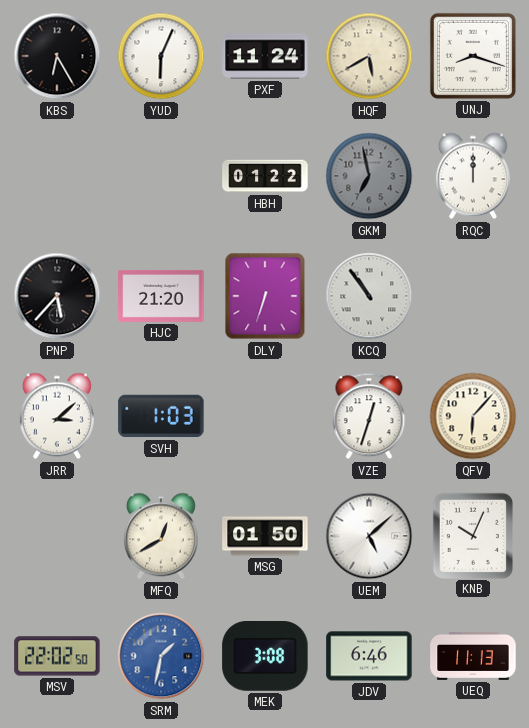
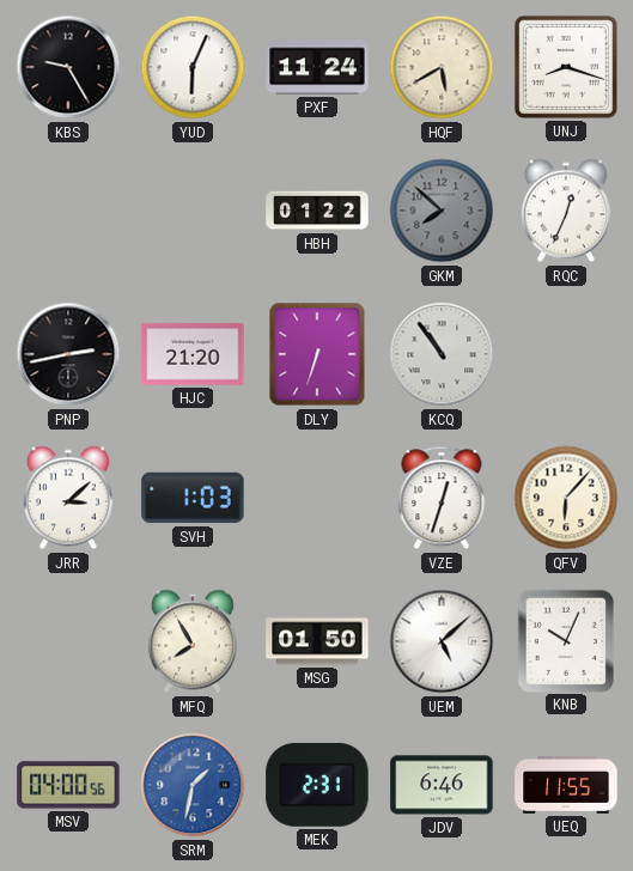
KBS: 6:25 -> 9:25
GKM: 6:58 -> 7:52
RQC: 12:00 -> 12:34
PNP: 5:37 -> 2:43
MFQ: 12:40 -> 7:55
MSV: 22:02 -> 04:00
MEK: 3:08 -> 2:31
UEQ: 11:13 -> 11:55
